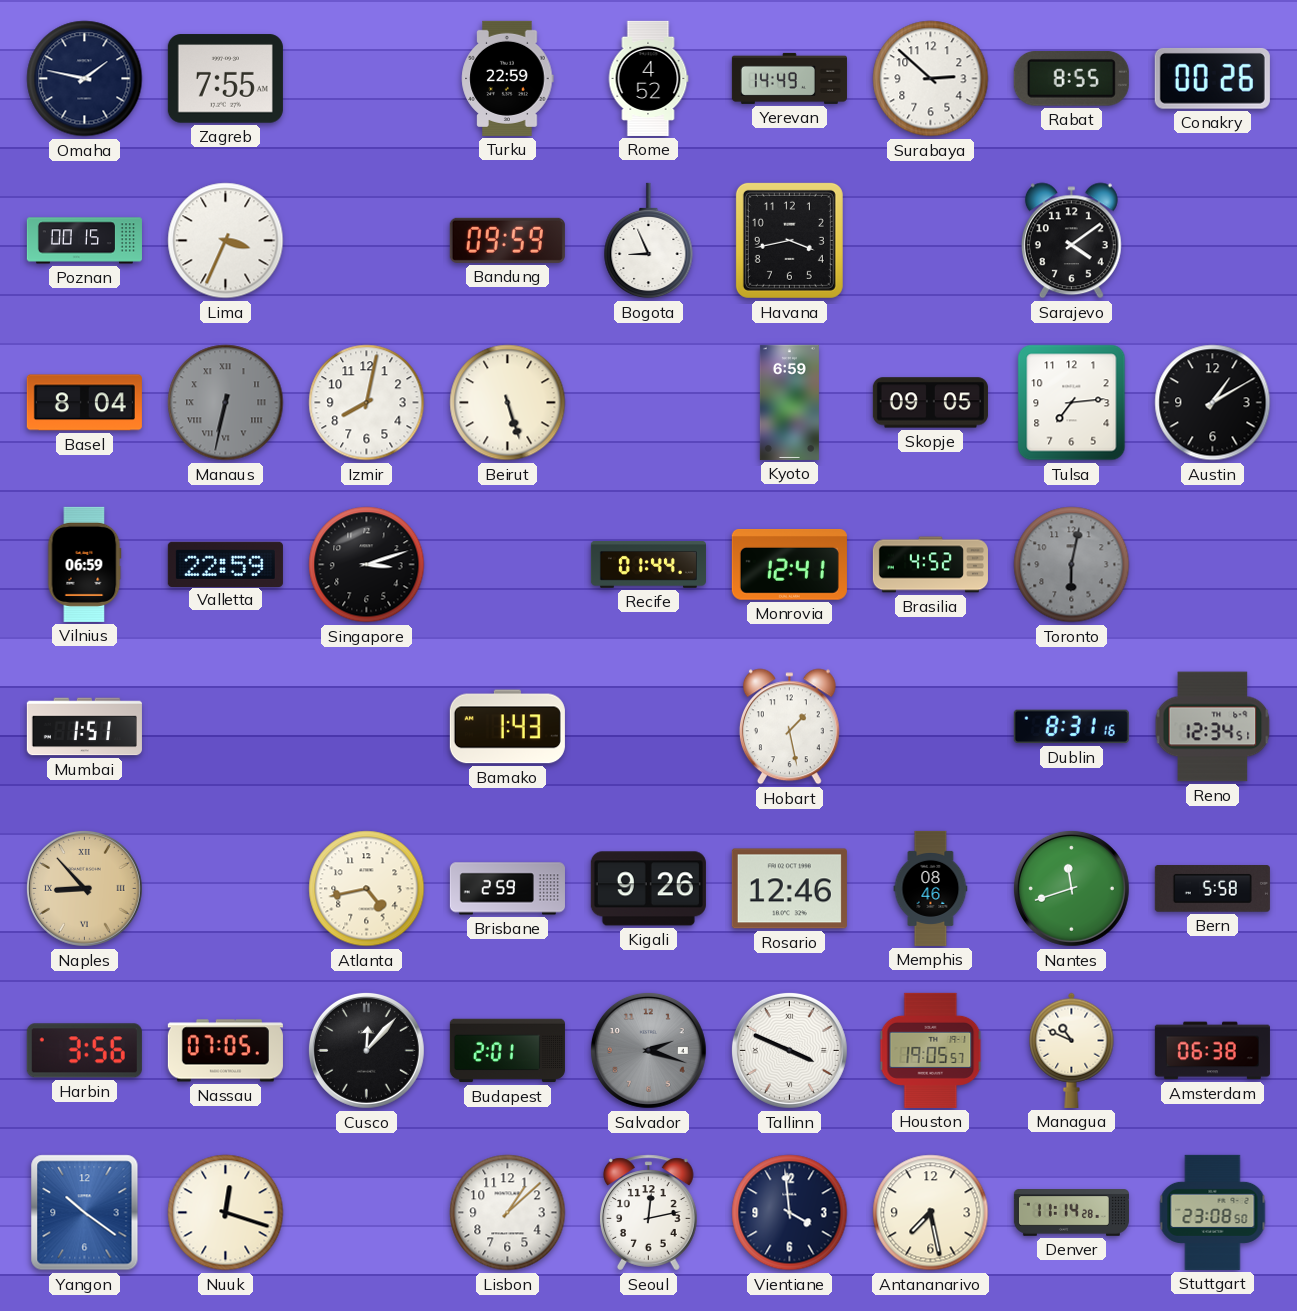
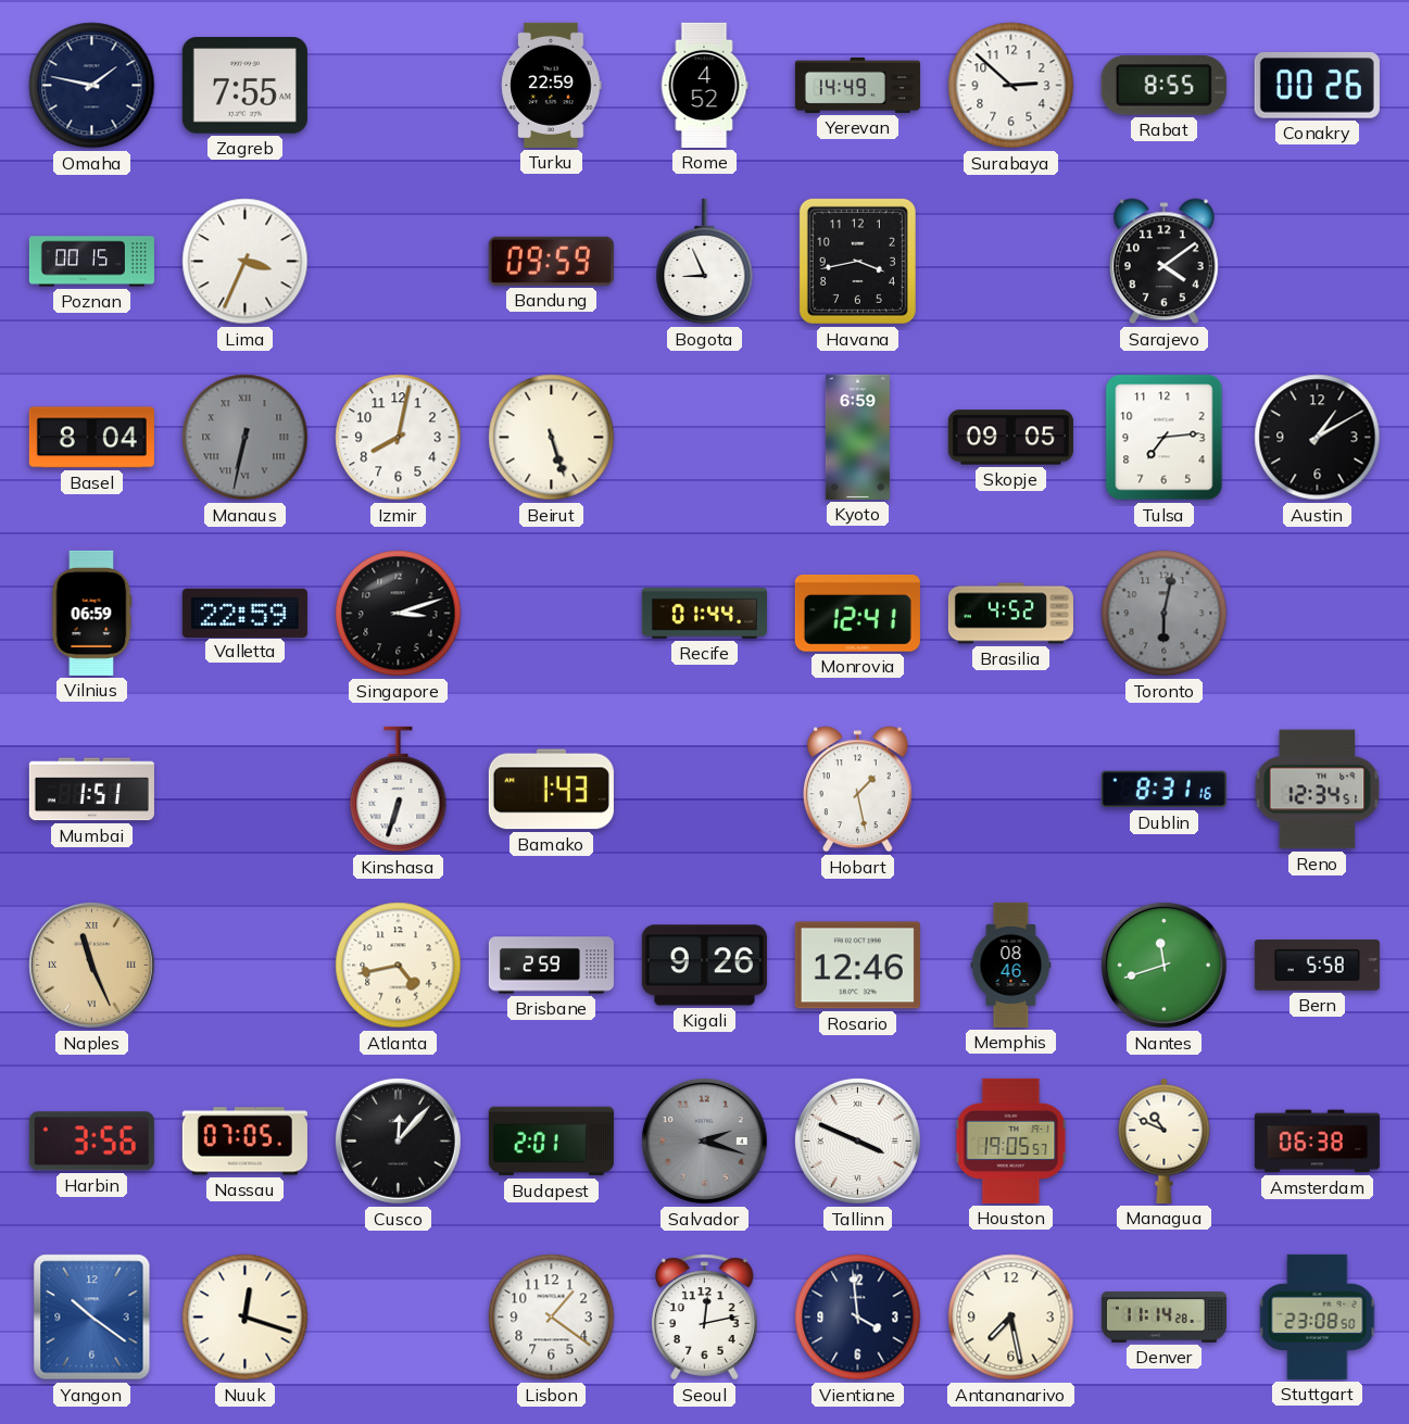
Kinshasa: none -> 6:33
Naples: 8:53 -> 11:26
Lisbon: 1:08 -> 1:21
